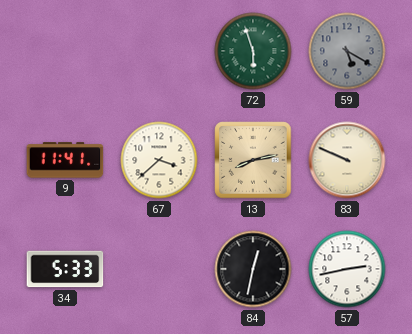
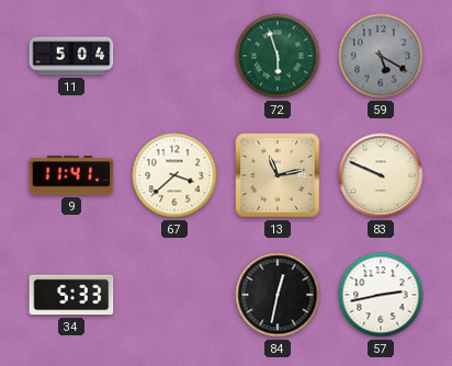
11: none -> 5:04
13: 8:13 -> 11:13
